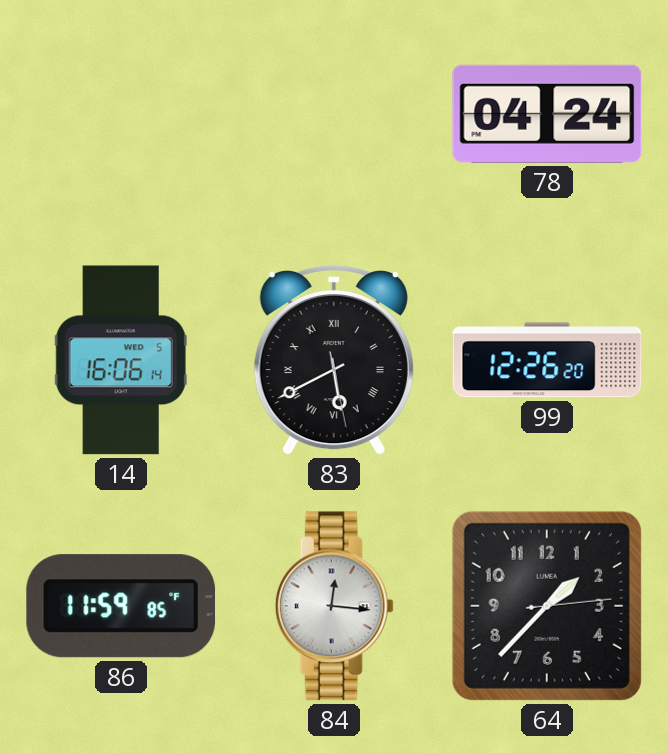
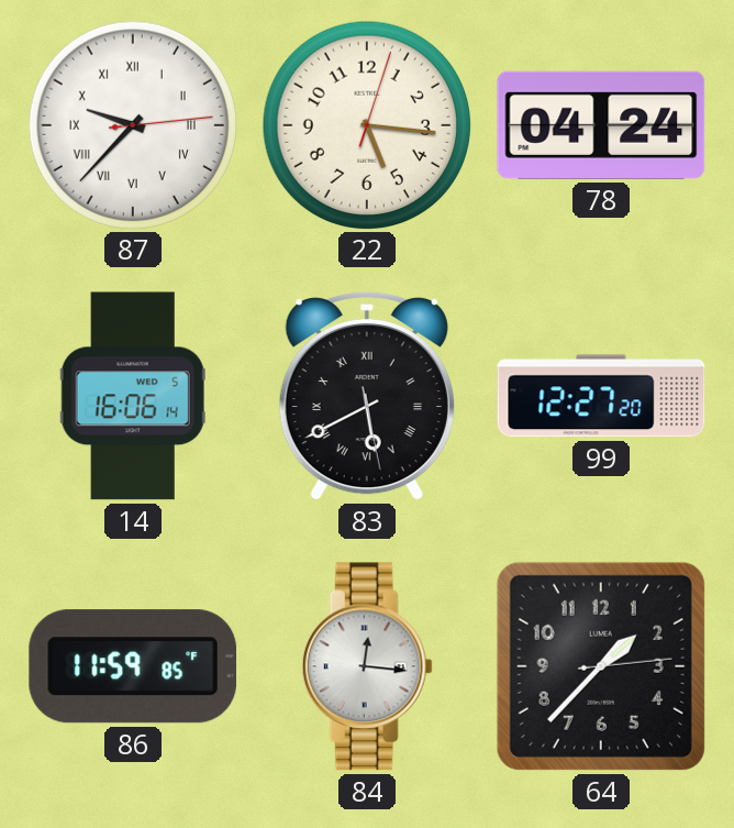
87: none -> 9:37
22: none -> 5:16
99: 12:26 -> 12:27
